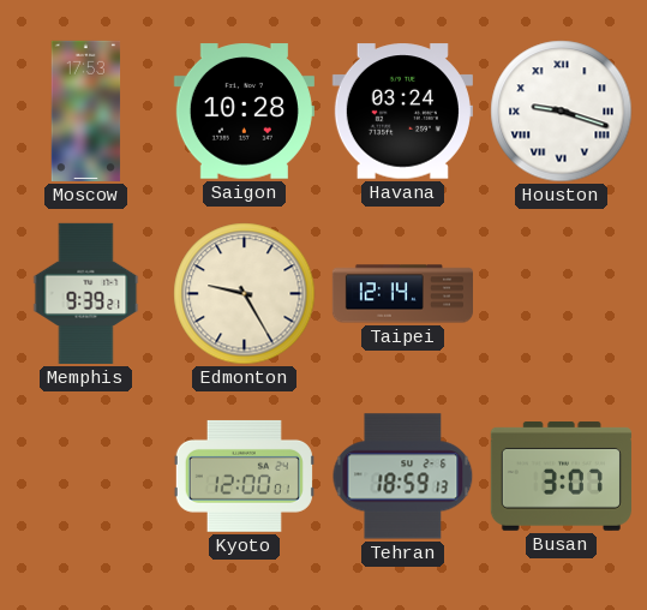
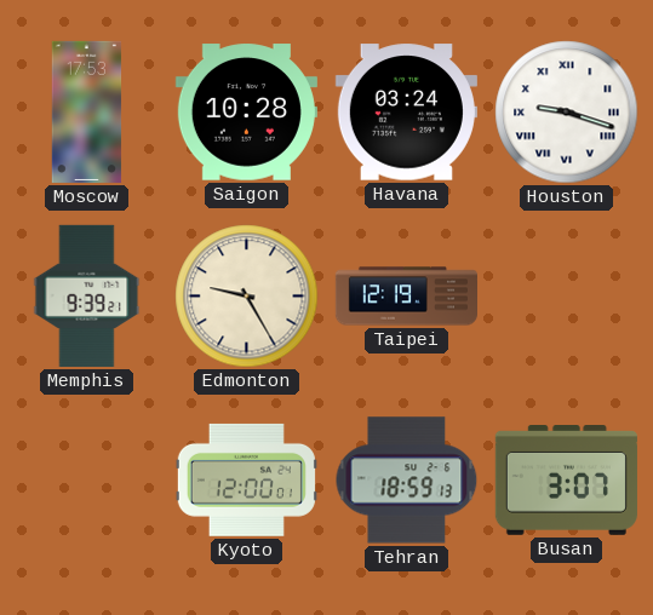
Taipei: 12:14 -> 12:19
